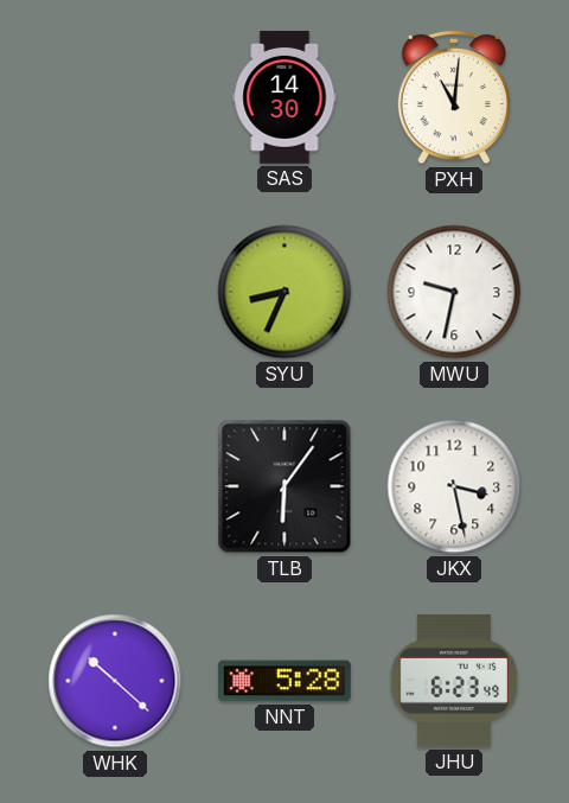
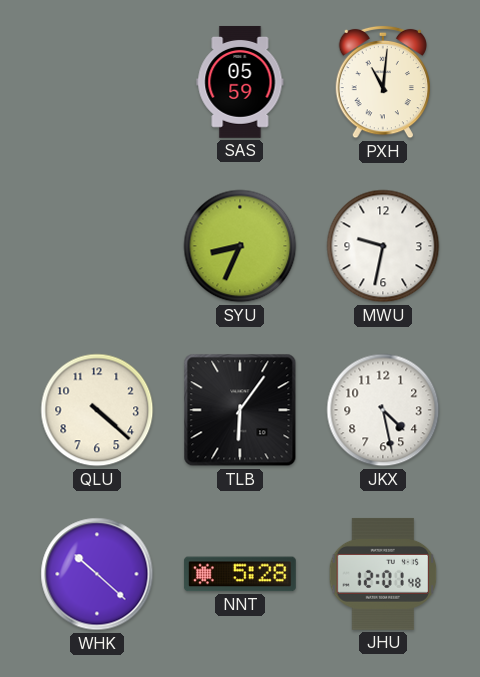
SAS: 14:30 -> 05:59
QLU: none -> 4:22
JKX: 3:28 -> 4:28
JHU: 6:23 -> 12:01
